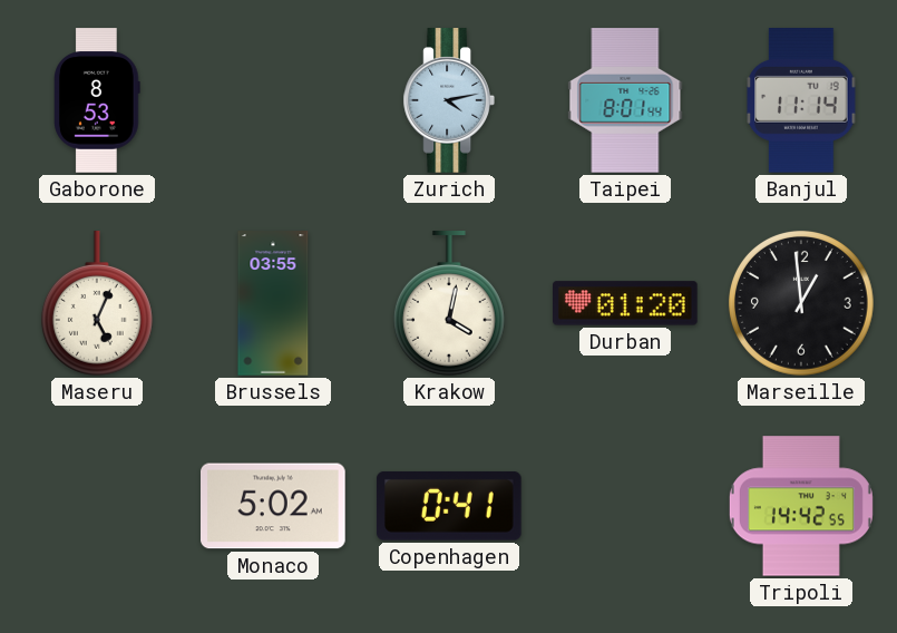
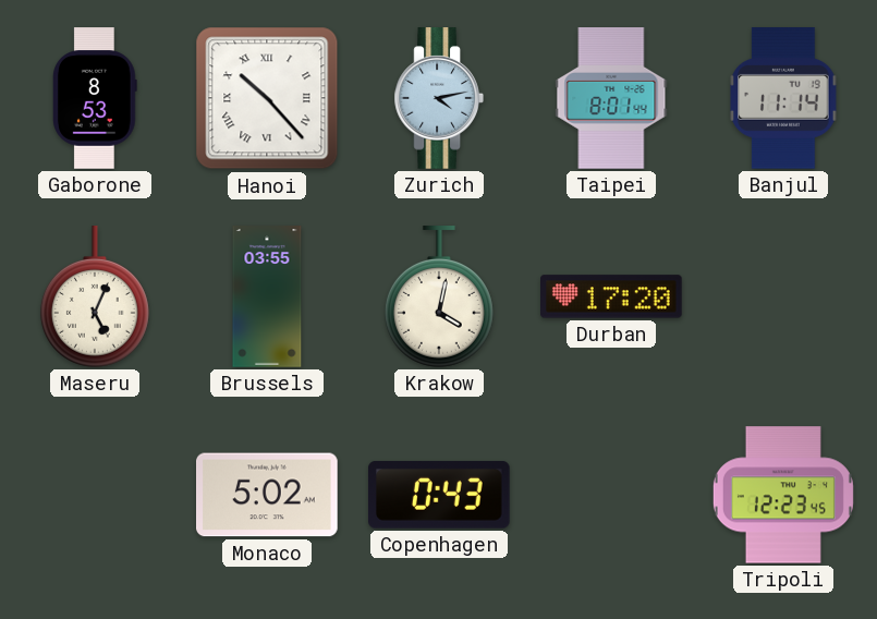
Hanoi: none -> 10:23
Durban: 01:20 -> 17:20
Marseille: 12:59 -> none
Copenhagen: 0:41 -> 0:43
Tripoli: 14:42 -> 12:23
